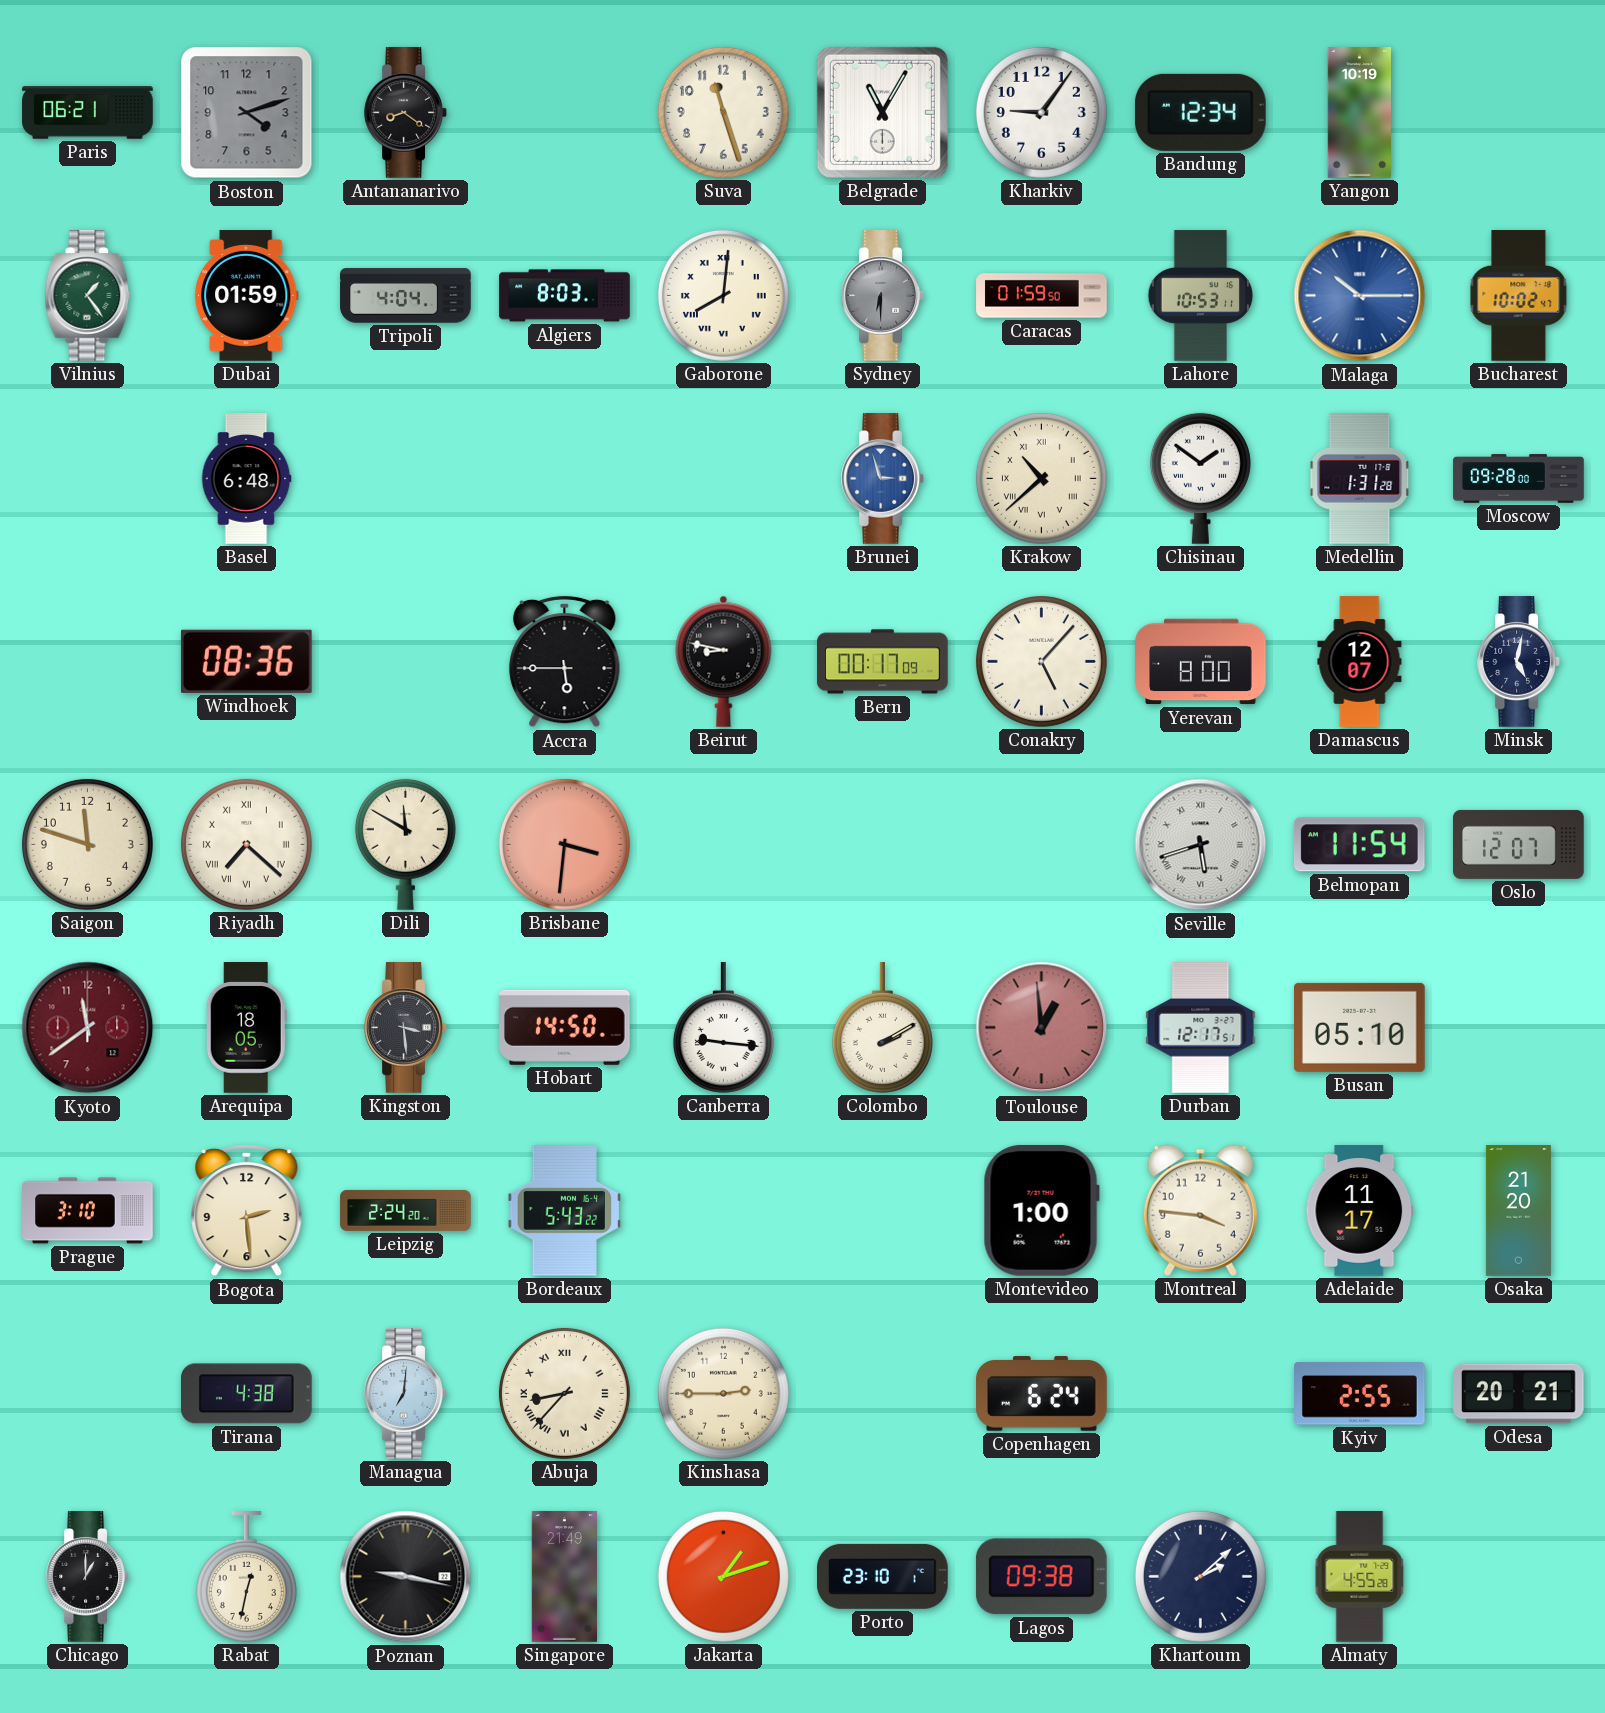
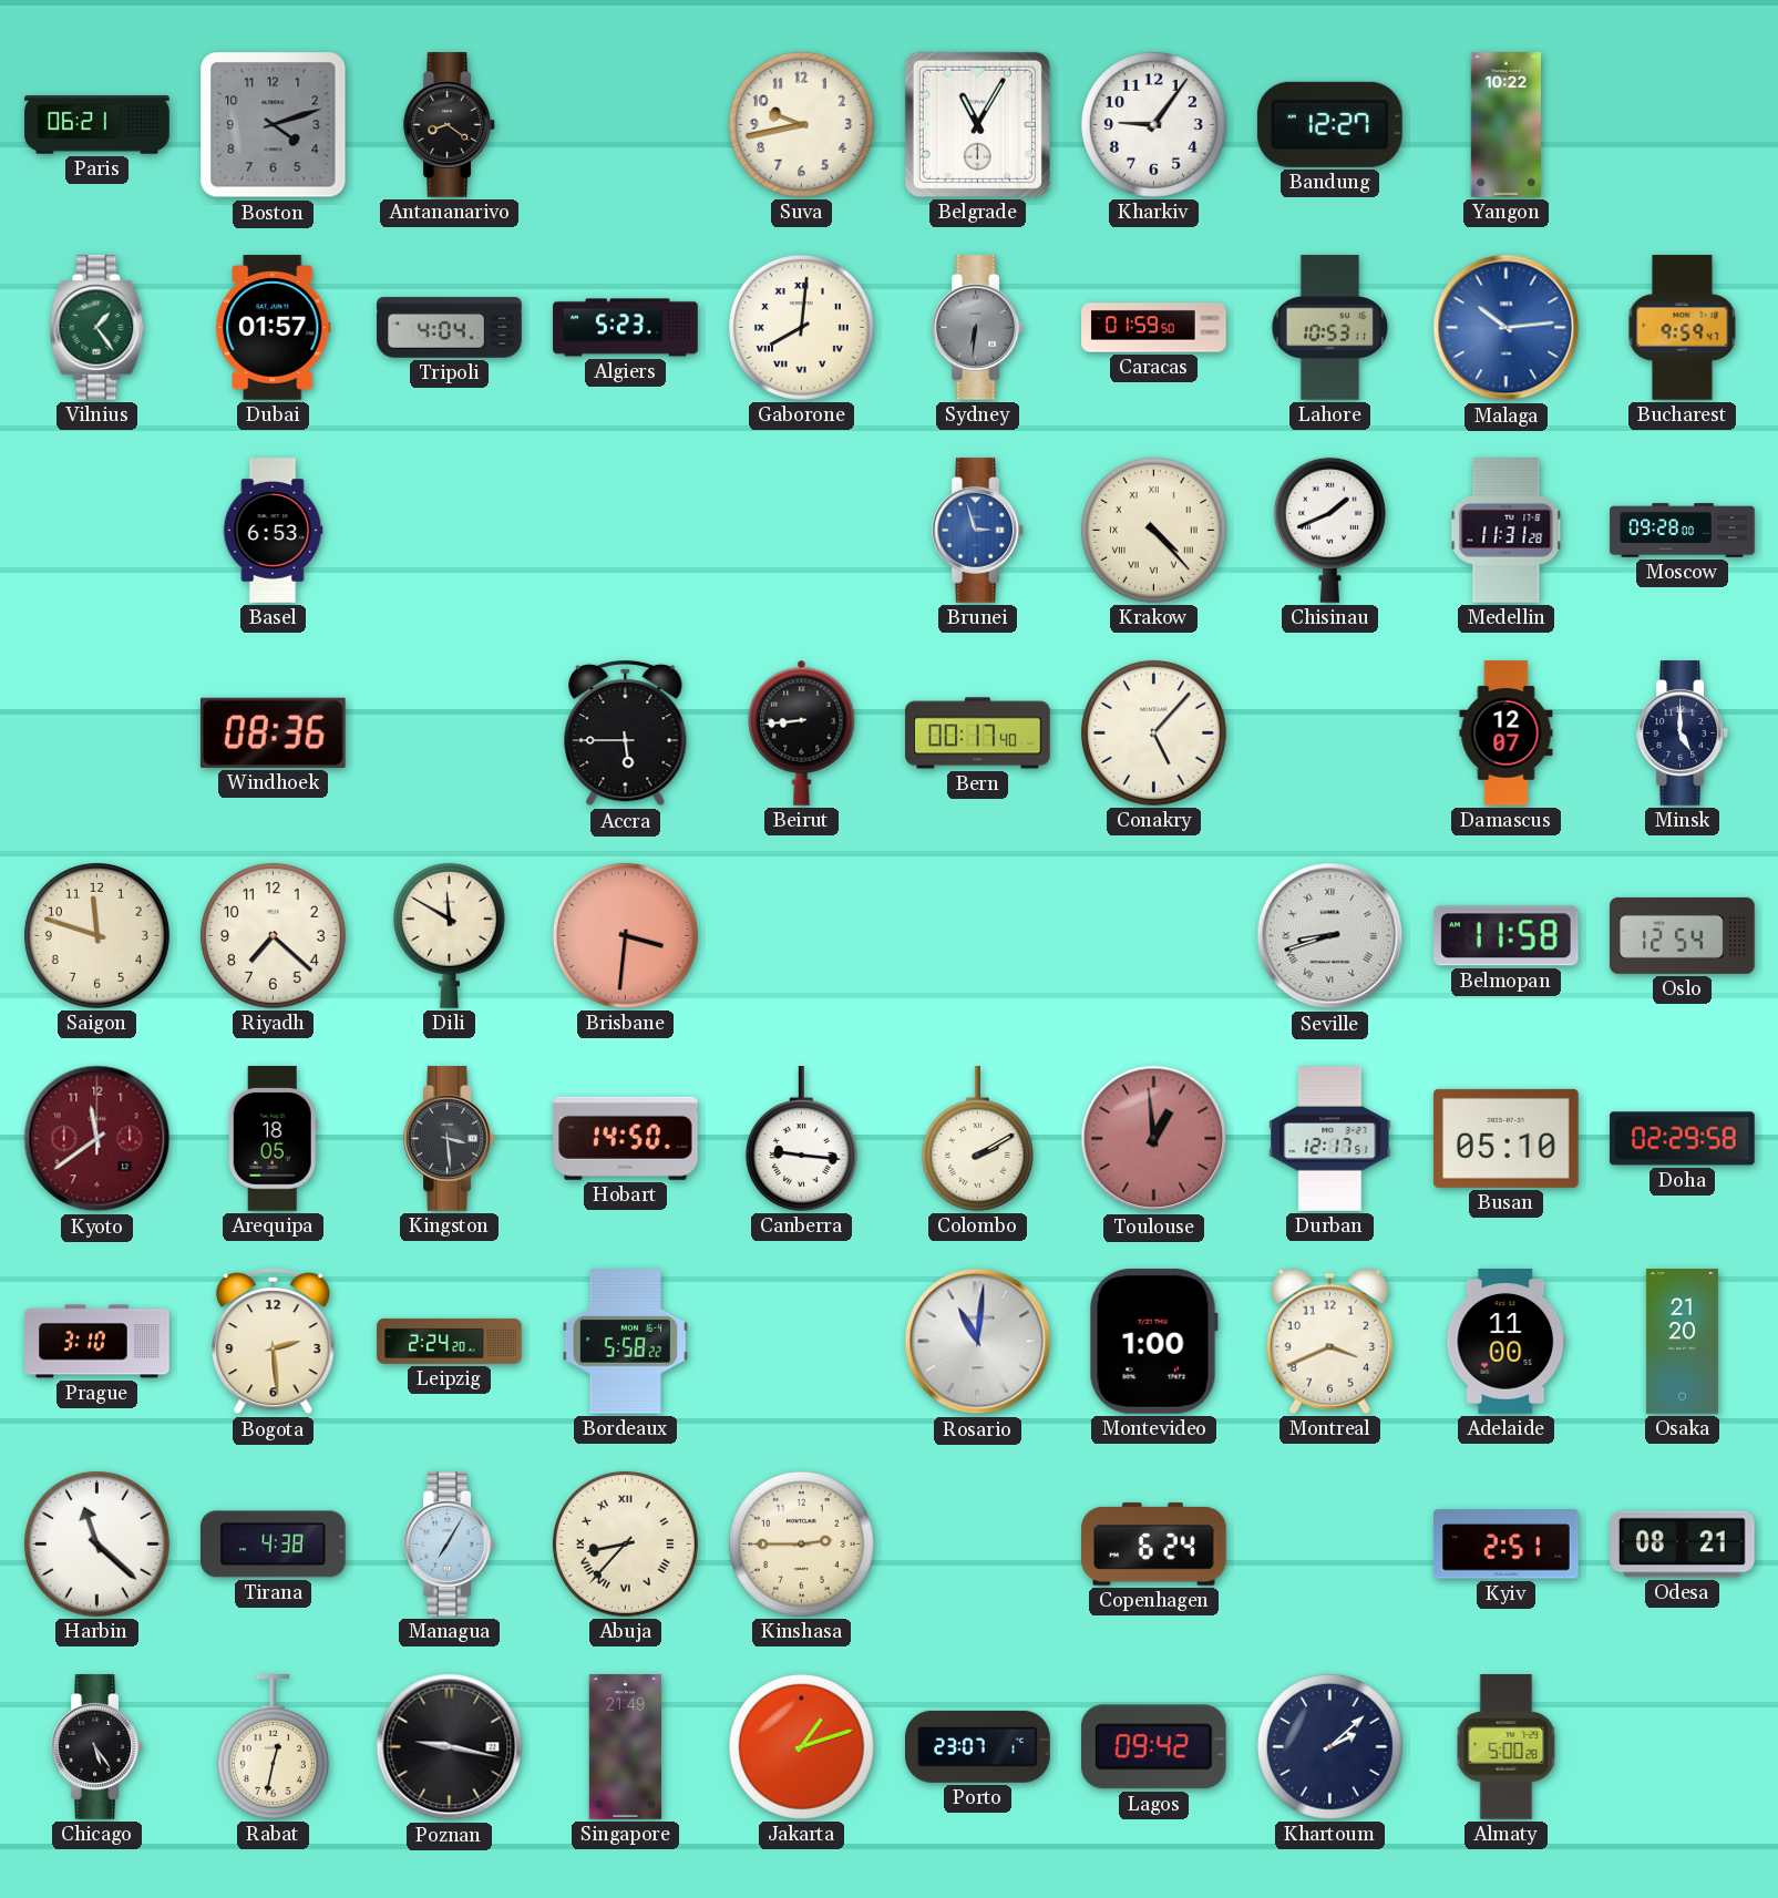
Suva: 11:27 -> 9:43
Bandung: 12:34 -> 12:27
Yangon: 10:19 -> 10:22
Dubai: 01:59 -> 01:57
Algiers: 8:03 -> 5:23
Sydney: 6:30 -> 6:31
Malaga: 10:15 -> 10:14
Bucharest: 10:02 -> 9:59
Basel: 6:48 -> 6:53
Krakow: 10:38 -> 4:23
Chisinau: 1:51 -> 1:41
Medellin: 1:31 -> 11:31
Beirut: 8:47 -> 8:44
Bern: 00:17:09 -> 00:17:40
Yerevan: 8:00 -> none
Minsk: 5:02 -> 5:00
Riyadh numerals: Roman -> Arabic
Seville: 5:42 -> 8:42
Belmopan: 11:54 -> 11:58
Oslo: 12:07 -> 12:54
Doha: none -> 02:29
Bordeaux: 5:43 -> 5:58
Rosario: none -> 11:01
Montreal: 3:46 -> 3:41
Adelaide: 11:17 -> 11:00
Harbin: none -> 11:22
Managua: 7:01 -> 7:05
Kyiv: 2:55 -> 2:51
Odesa: 20:21 -> 08:21
Chicago: 1:00 -> 5:24
Porto: 23:10 -> 23:07
Lagos: 09:38 -> 09:42
Almaty: 4:55 -> 5:00
